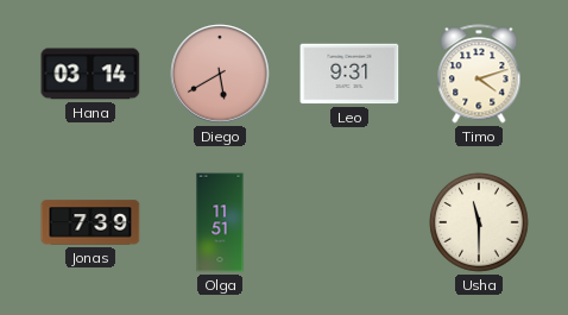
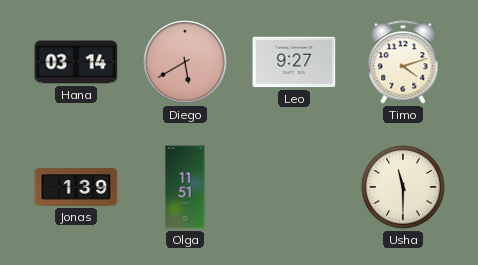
Leo: 9:31 -> 9:27
Jonas: 7:39 -> 1:39
